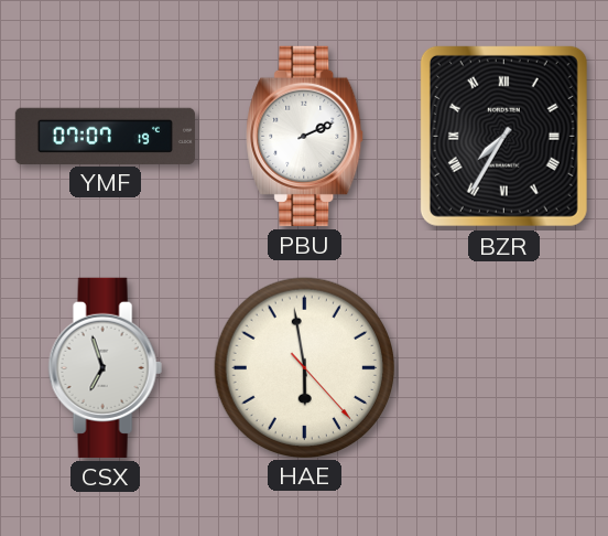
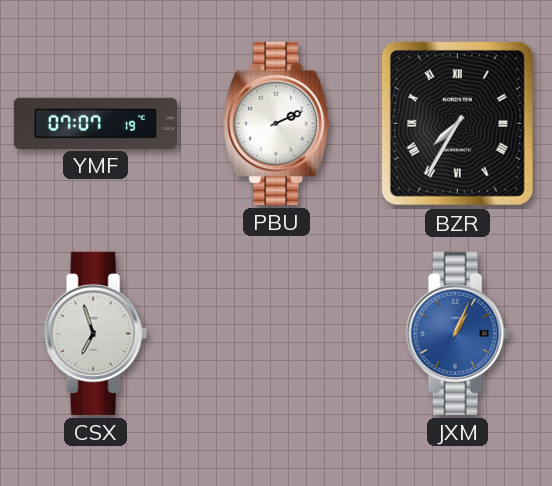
HAE: 5:58 -> none
JXM: none -> 1:04
